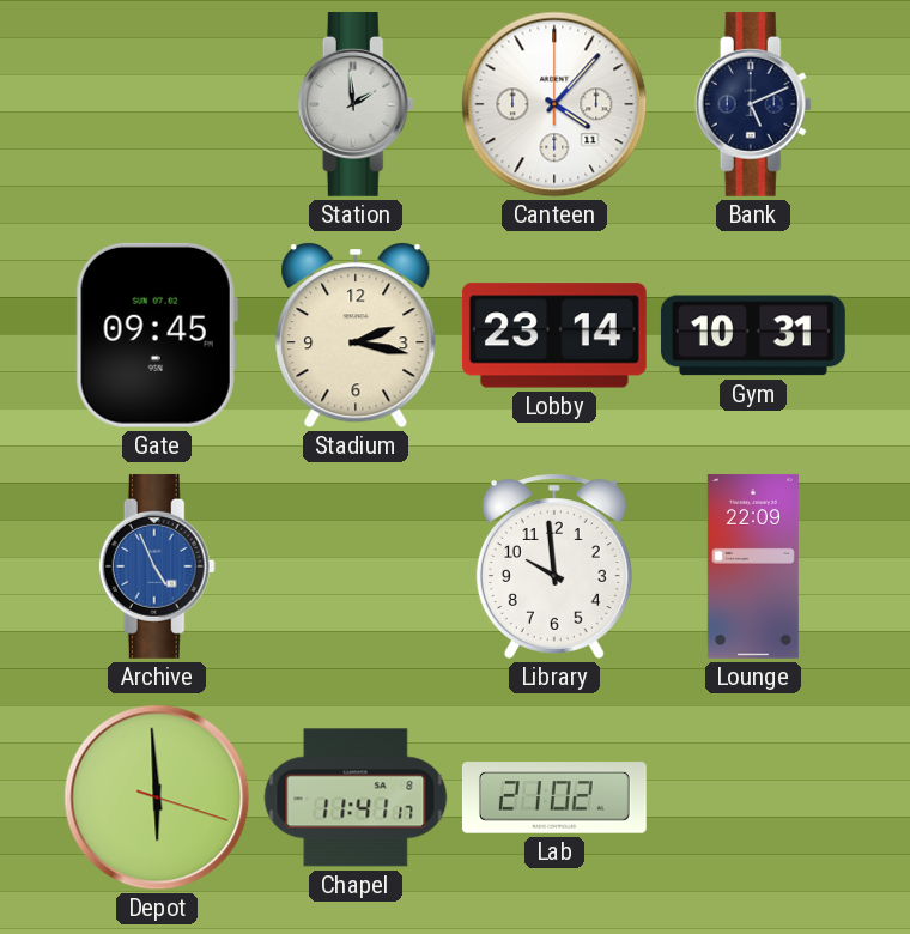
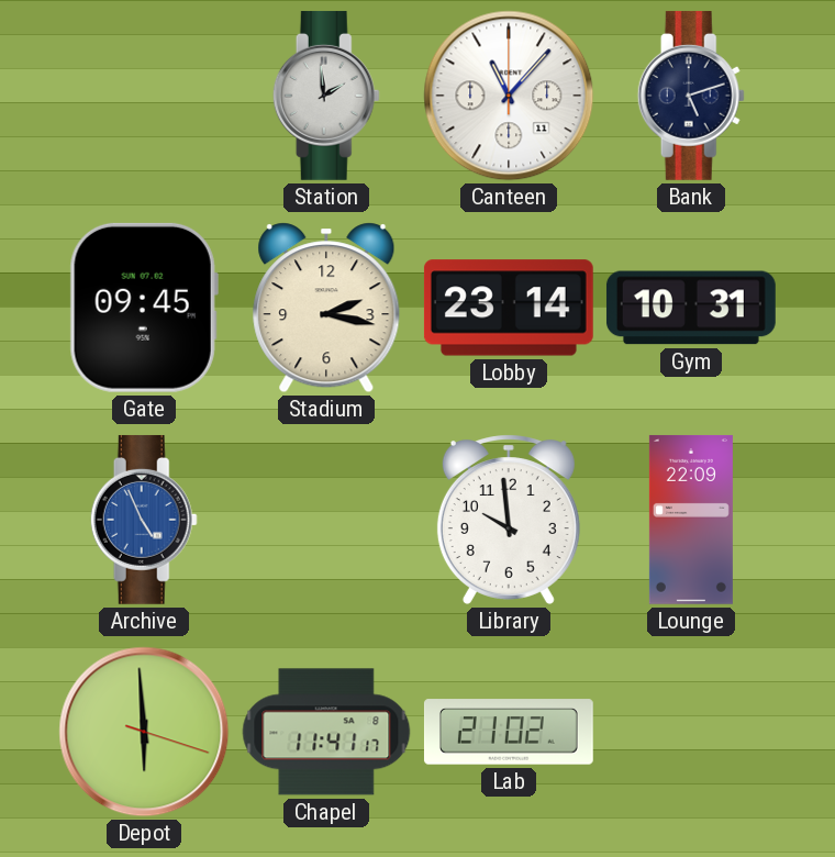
Canteen: 4:07 -> 11:07
Bank: 5:11 -> 5:12
